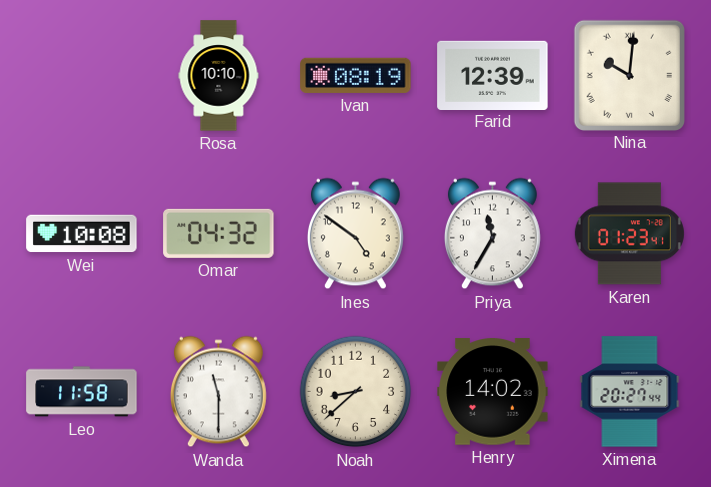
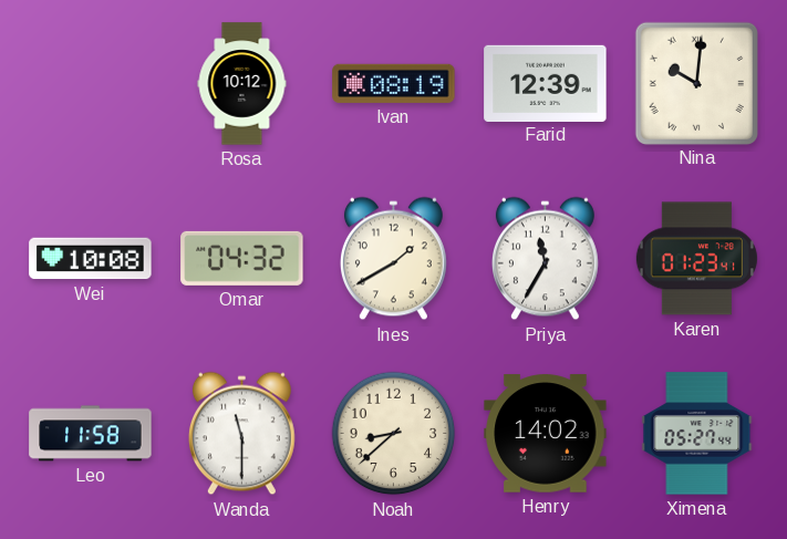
Rosa: 10:10 -> 10:12
Ines: 4:51 -> 1:40
Ximena: 20:27 -> 05:27
